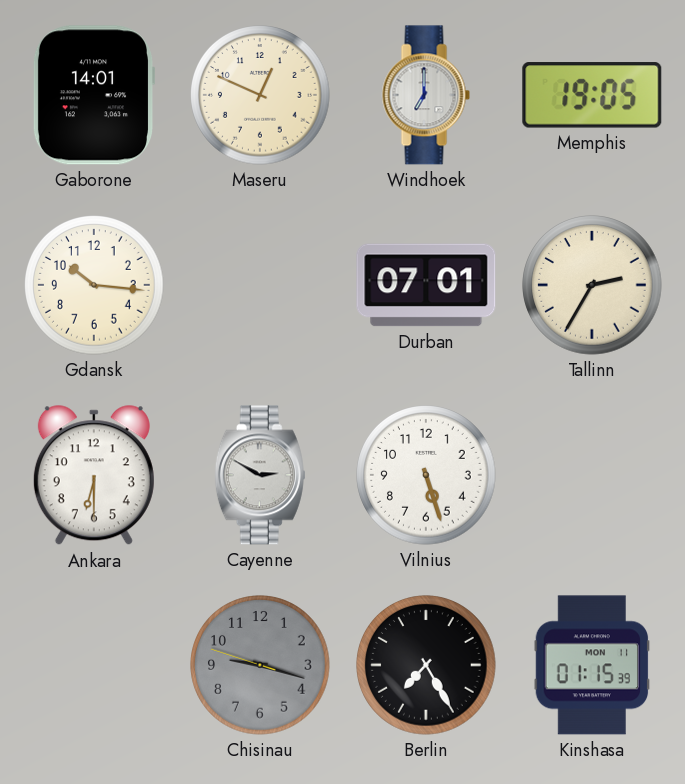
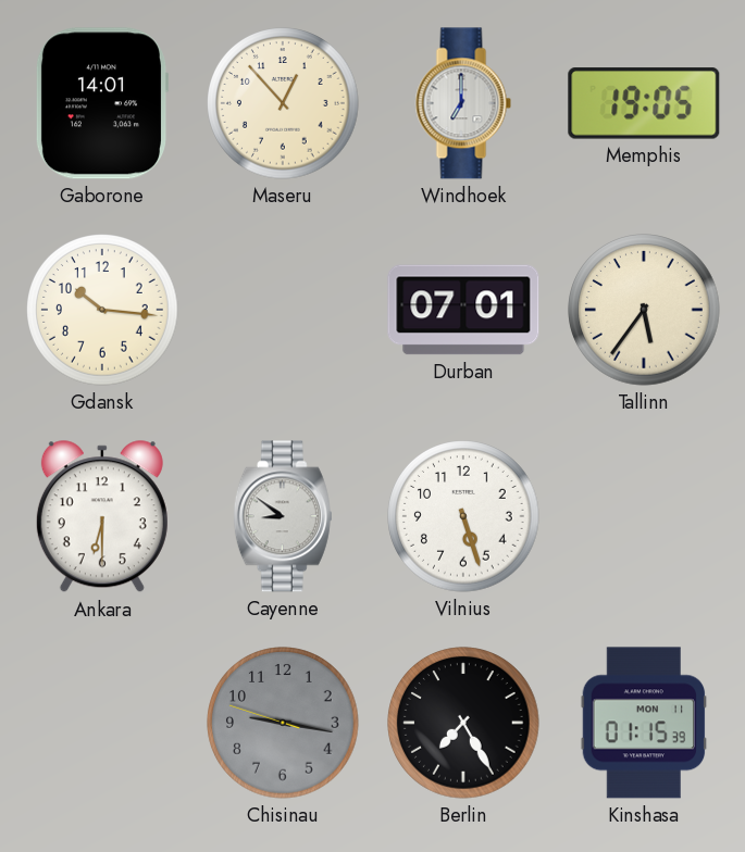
Maseru: 12:49 -> 12:53
Tallinn: 2:35 -> 5:36
Cayenne: 2:50 -> 8:51
Chisinau: 9:17 -> 9:16
